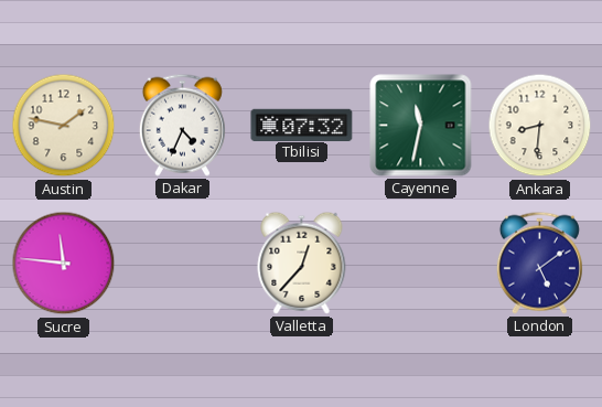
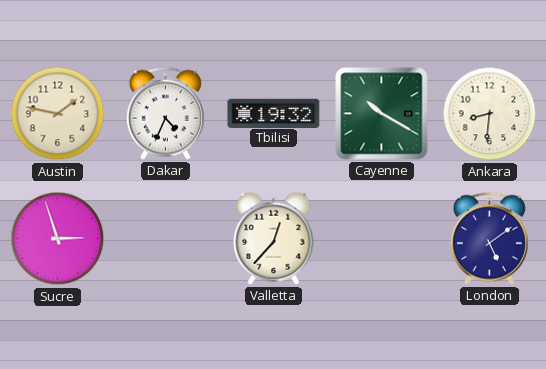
Tbilisi: 07:32 -> 19:32
Cayenne: 11:32 -> 10:20
Sucre: 11:46 -> 2:57
